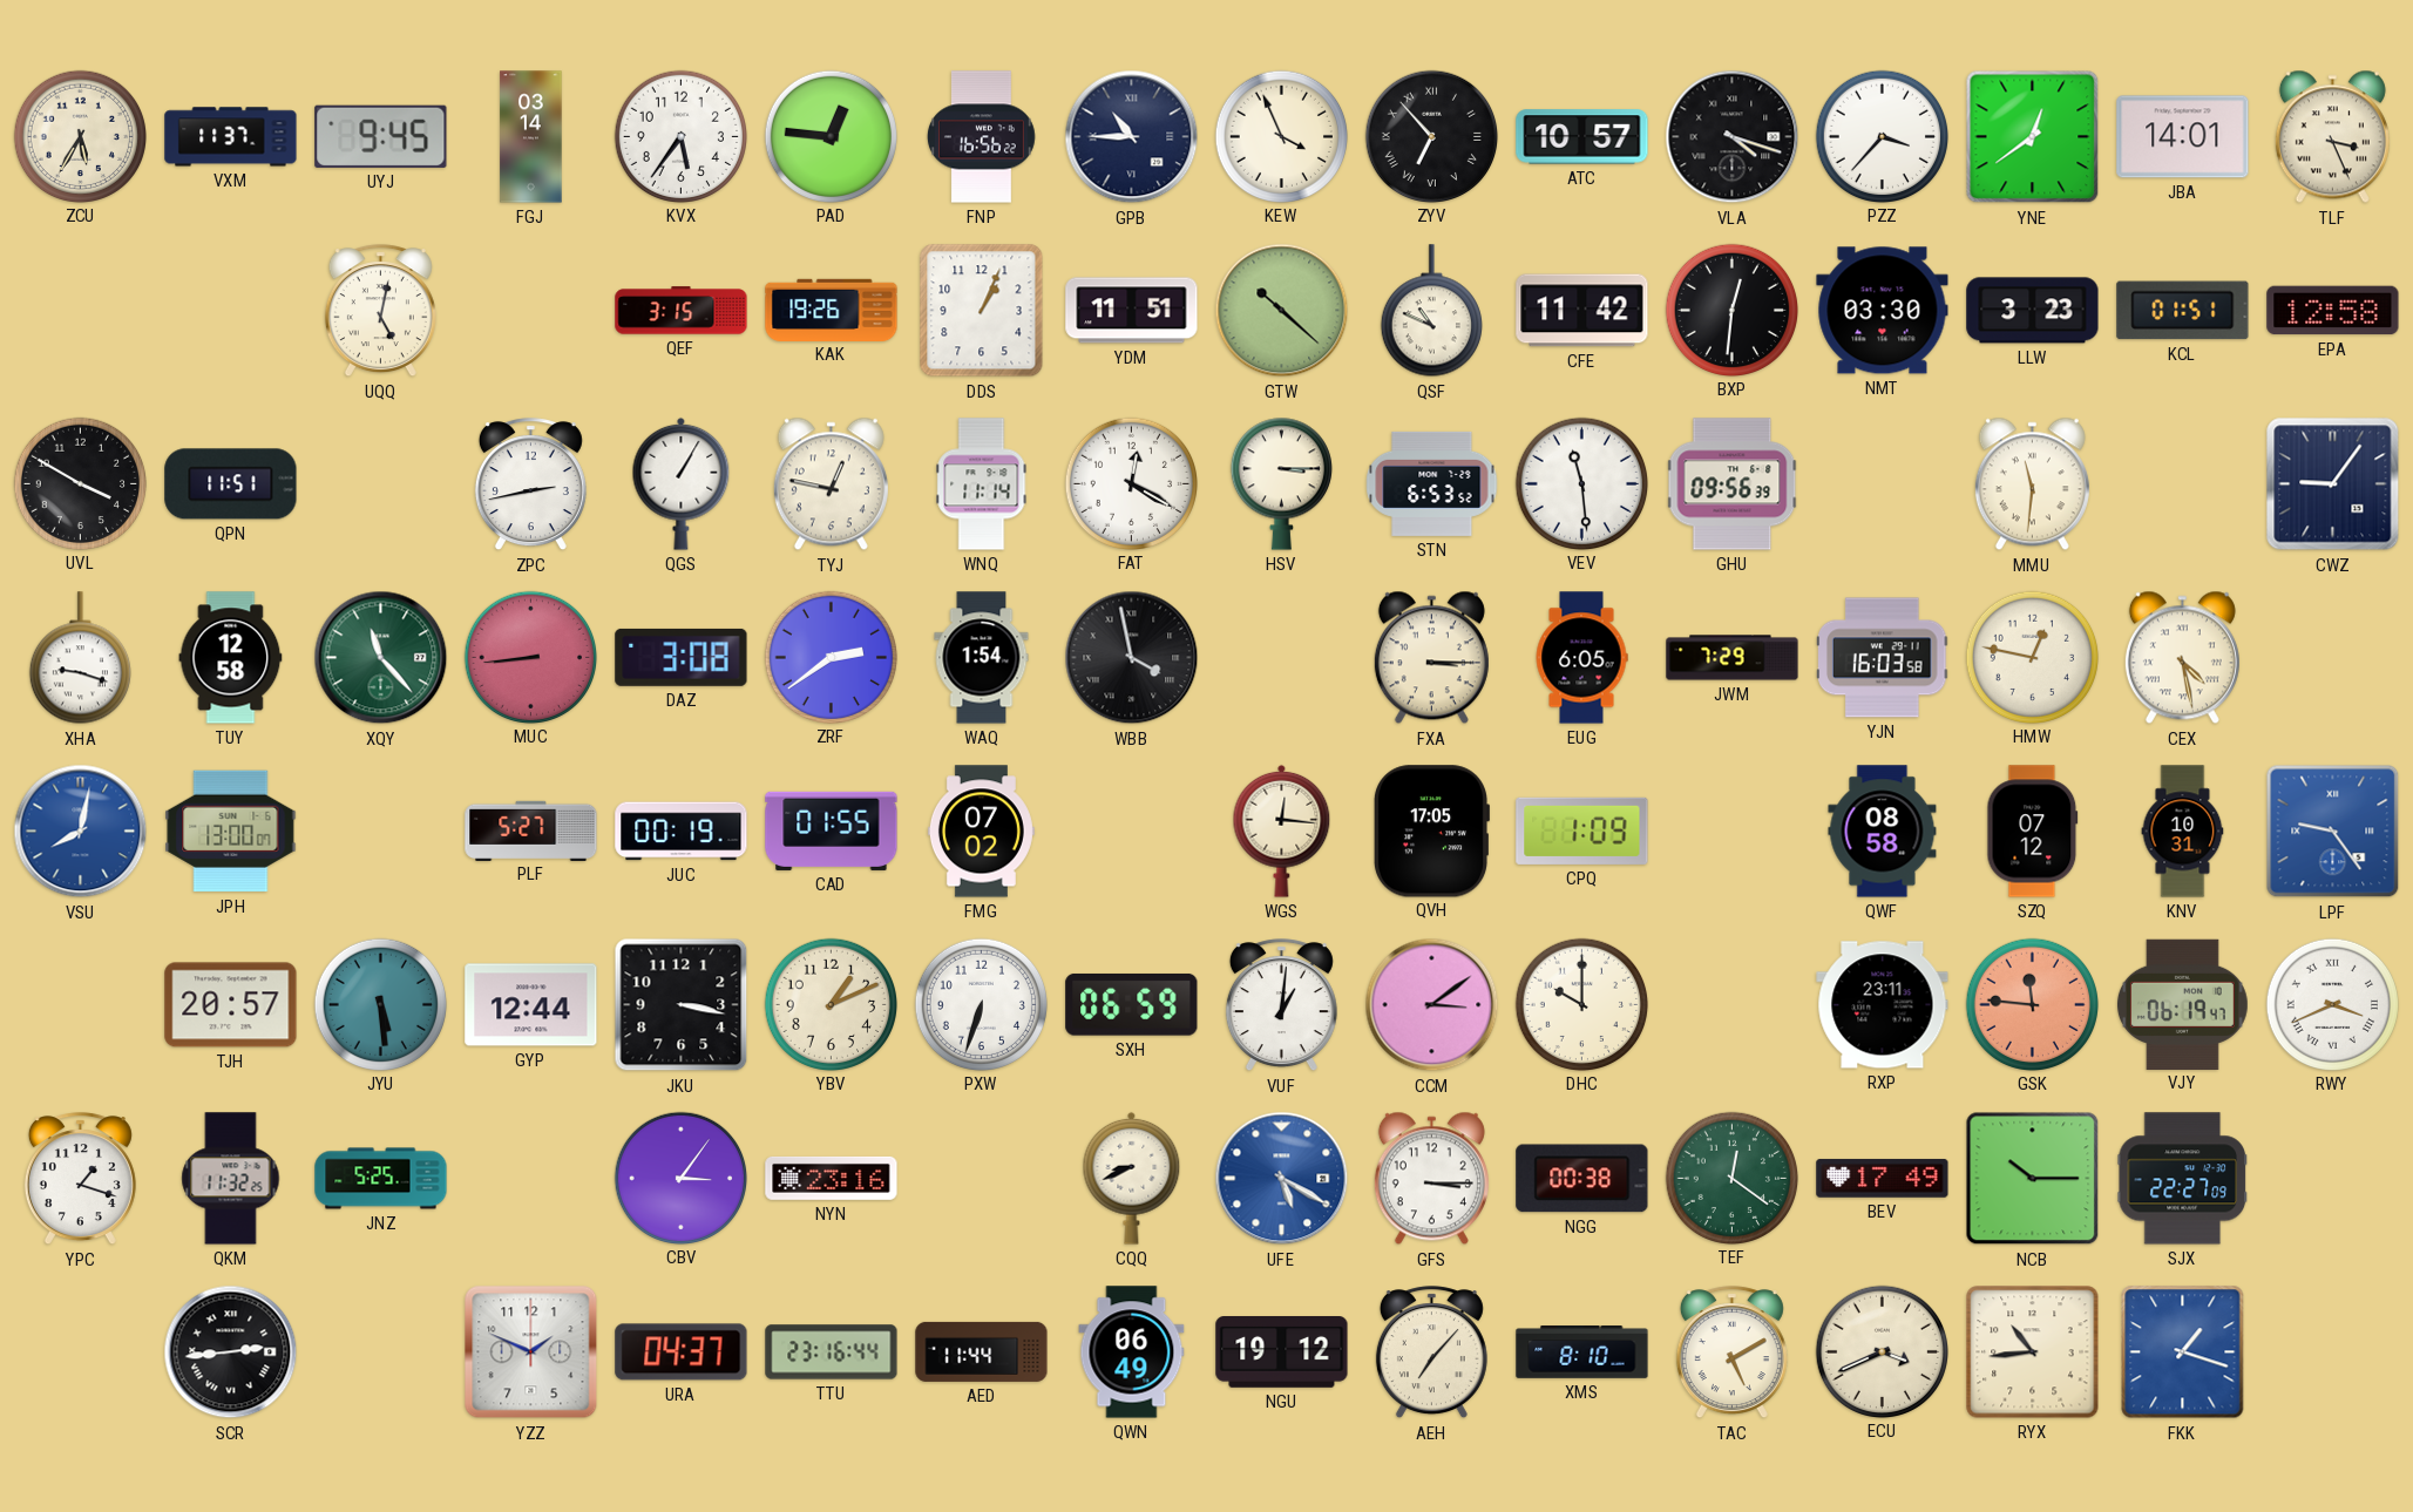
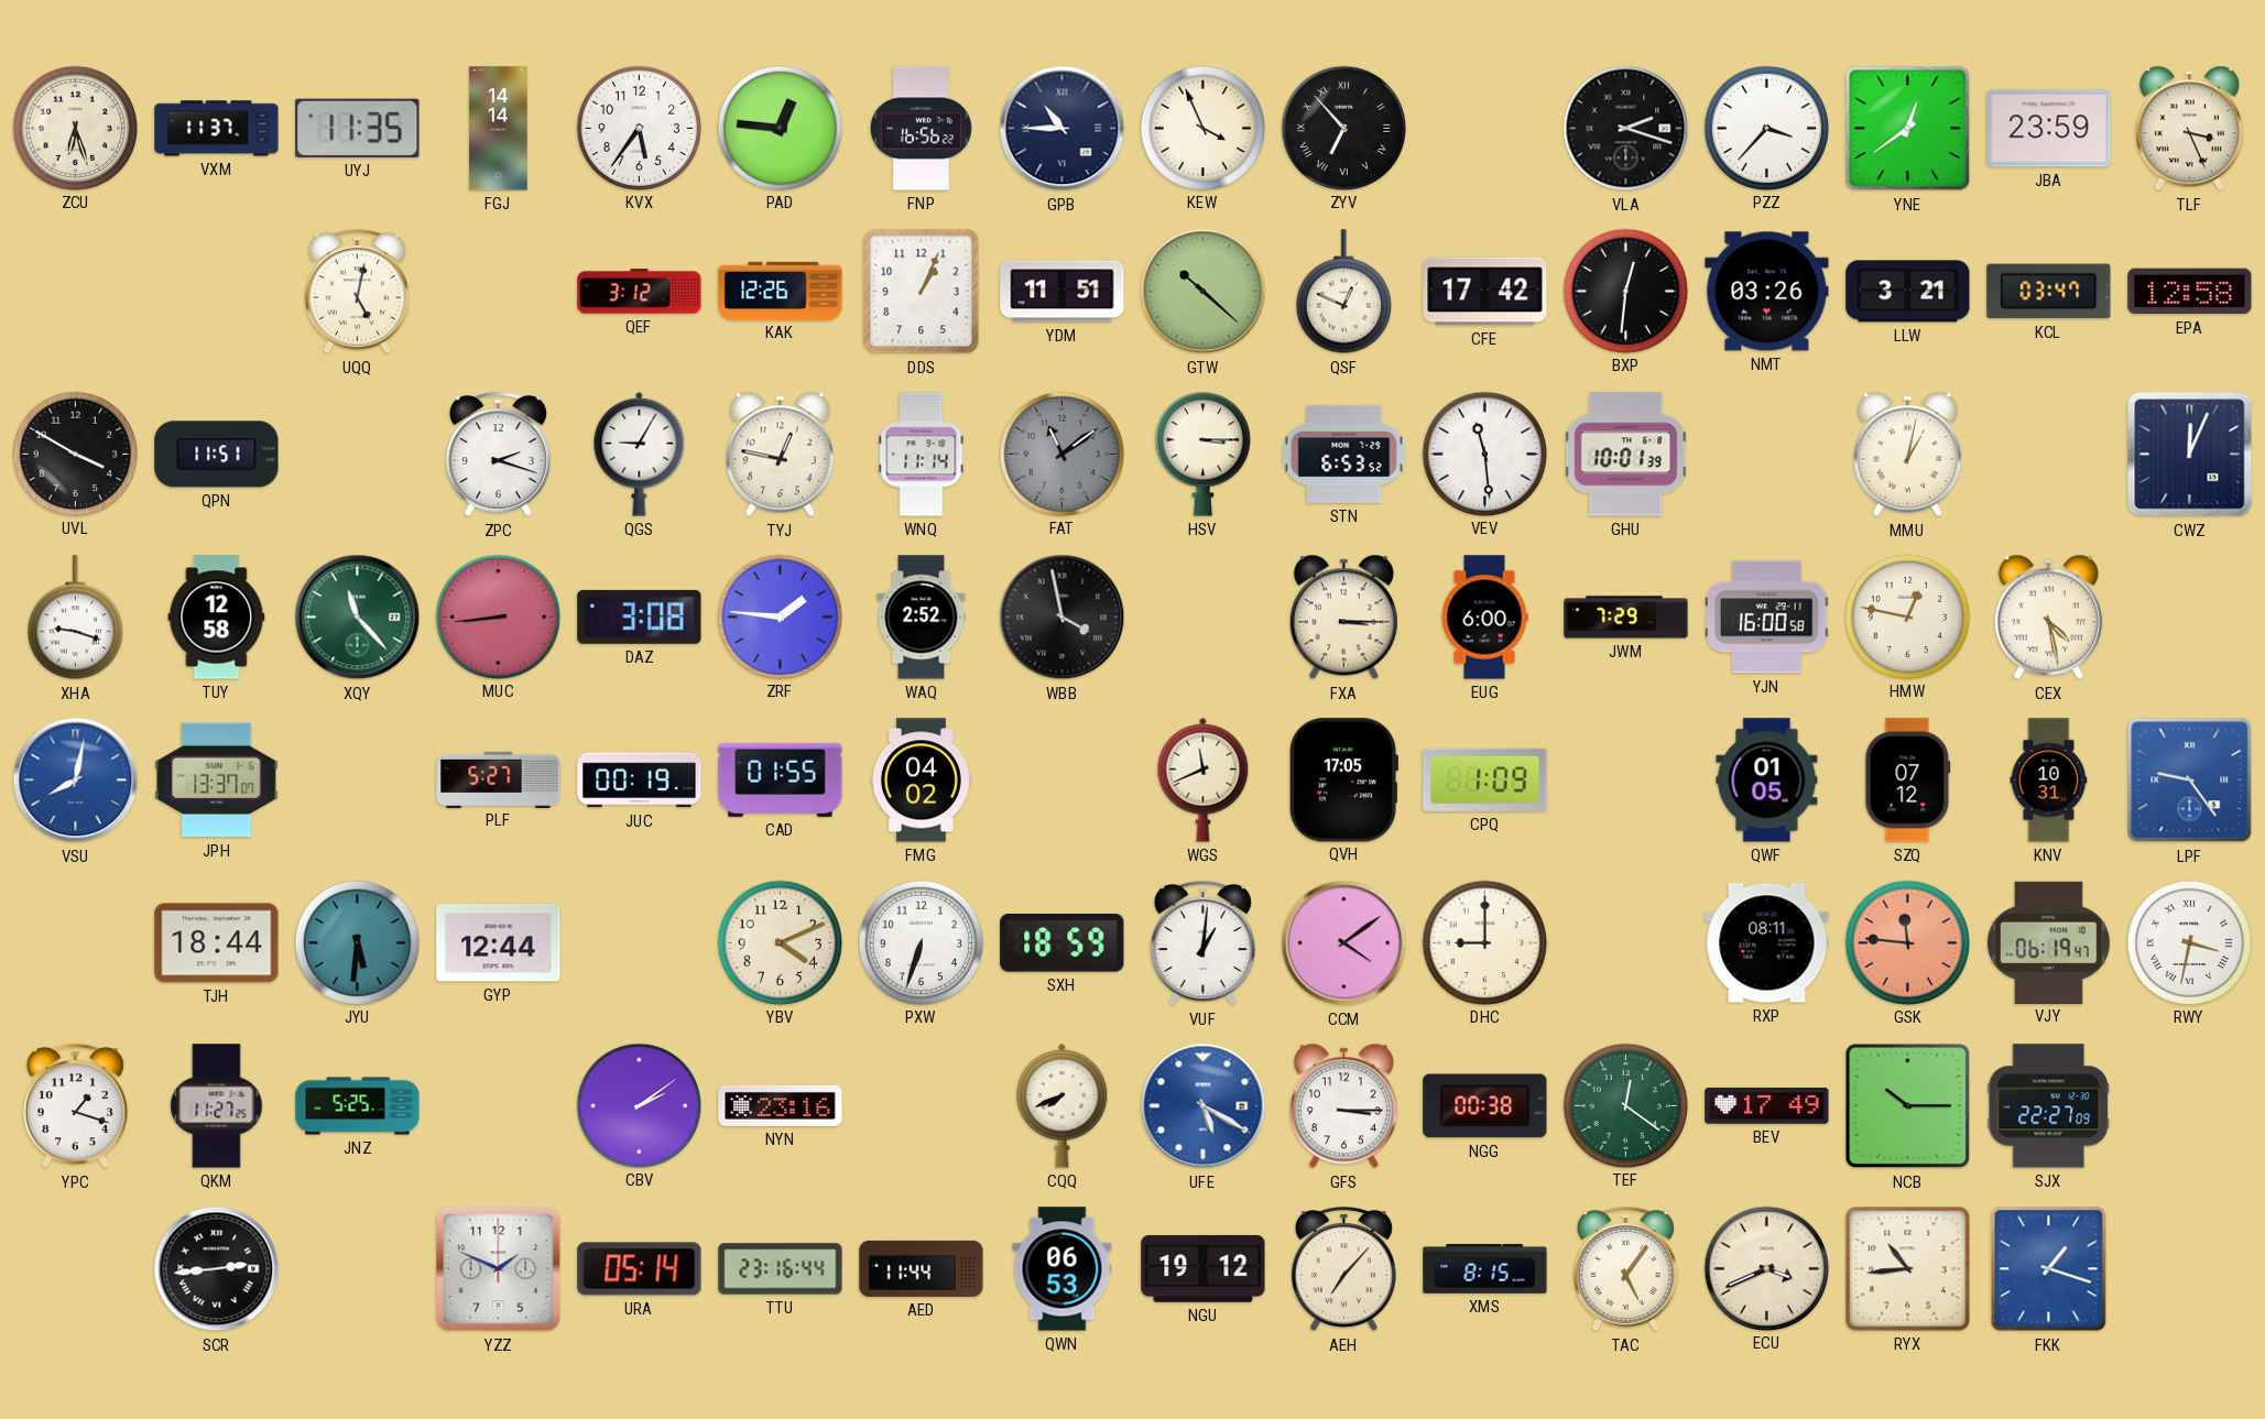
ZCU: 5:35 -> 6:27
UYJ: 9:45 -> 11:35
FGJ: 03:14 -> 14:14
ATC: 10:57 -> none
VLA: 4:18 -> 2:18
JBA: 14:01 -> 23:59
QEF: 3:15 -> 3:12
KAK: 19:26 -> 12:26
QSF: 10:49 -> 12:49
CFE: 11:42 -> 17:42
NMT: 03:30 -> 03:26
LLW: 3:23 -> 3:21
KCL: 01:51 -> 03:47
ZPC: 2:43 -> 2:18
QGS: 1:05 -> 9:05
FAT: 12:20 -> 11:09
FAT dial: white -> grey
GHU: 09:56 -> 10:01
MMU: 11:31 -> 1:02
CWZ: 9:06 -> 12:04
ZRF: 2:39 -> 1:46
WAQ: 1:54 -> 2:52
EUG: 6:05 -> 6:00
YJN: 16:03 -> 16:00
JPH: 13:00 -> 13:37
FMG: 07:02 -> 04:02
WGS: 12:16 -> 11:41
QWF: 08:58 -> 01:05
TJH: 20:57 -> 18:44
JYU: 5:29 -> 5:31
JKU: 3:17 -> none
YBV: 1:11 -> 4:11
SXH: 06:59 -> 18:59
CCM: 3:09 -> 4:09
DHC: 10:00 -> 9:00
RXP: 23:11 -> 08:11
RWY: 3:41 -> 3:32
QKM: 11:32 -> 11:27
CBV: 3:06 -> 2:09
CQQ: 8:41 -> 7:41
URA: 04:37 -> 05:14
QWN: 06:49 -> 06:53
XMS: 8:10 -> 8:15
TAC: 5:10 -> 5:06
